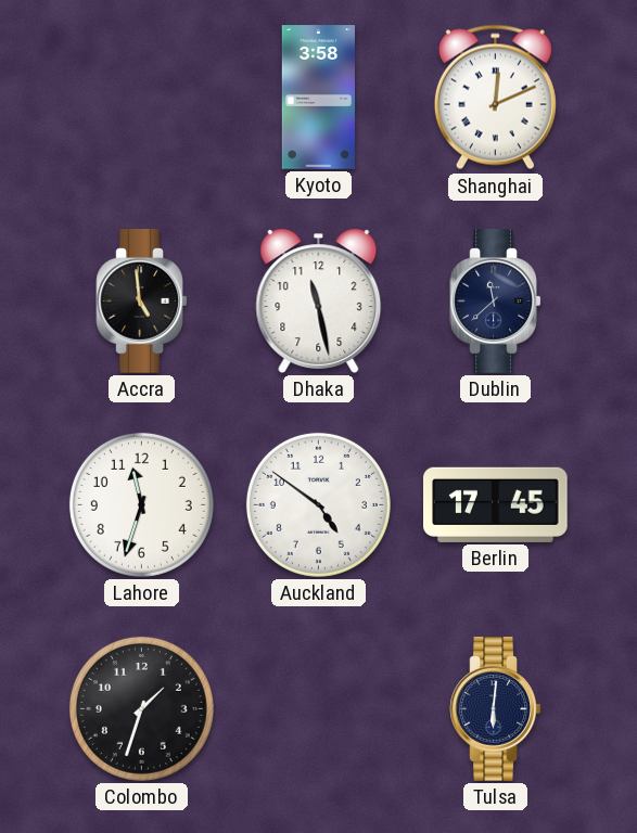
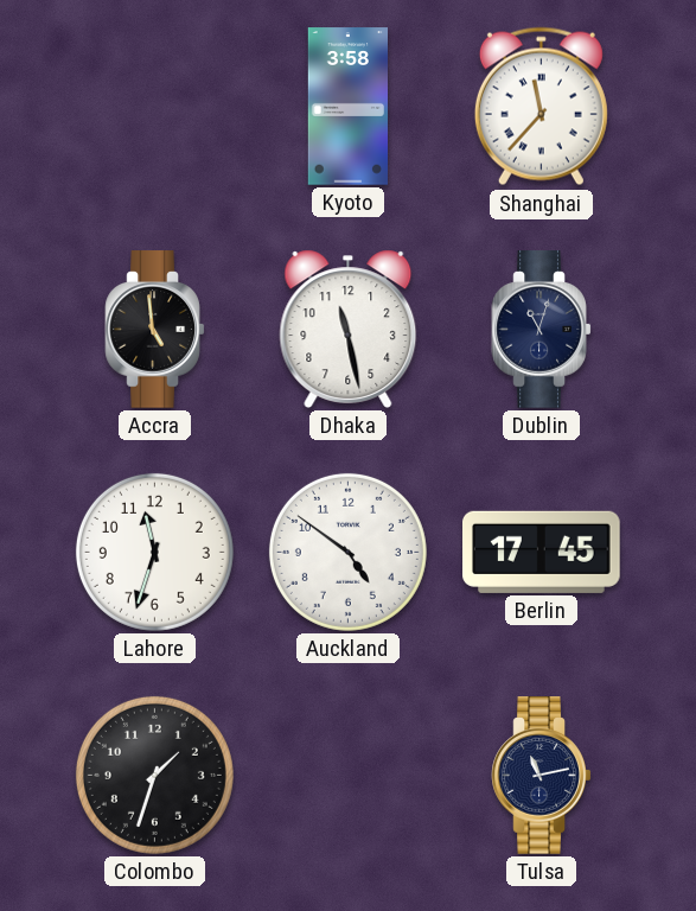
Shanghai: 12:11 -> 11:37
Dublin: 11:38 -> 11:03
Tulsa: 6:01 -> 11:13
